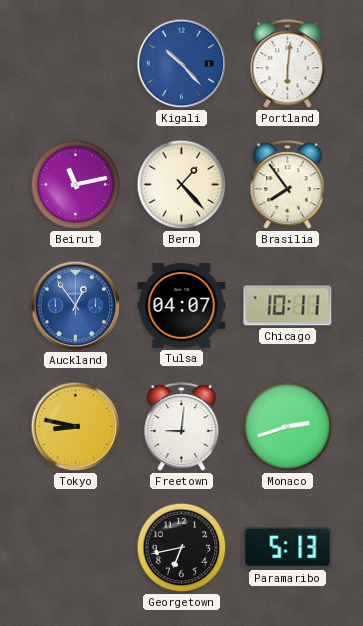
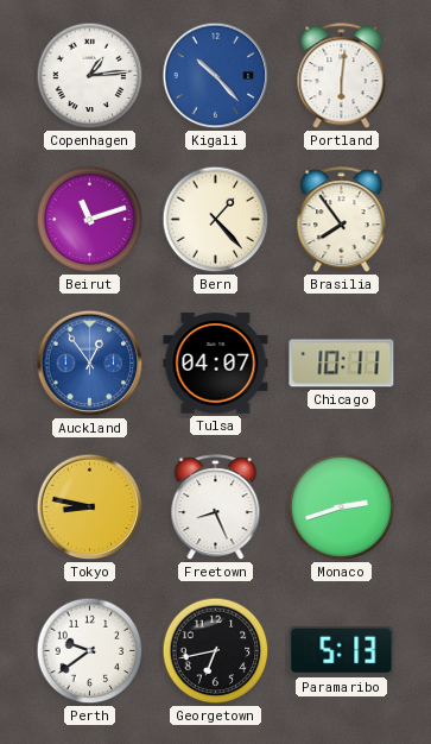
Copenhagen: none -> 1:14
Beirut: 11:13 -> 11:12
Freetown: 9:01 -> 8:26
Perth: none -> 9:39
